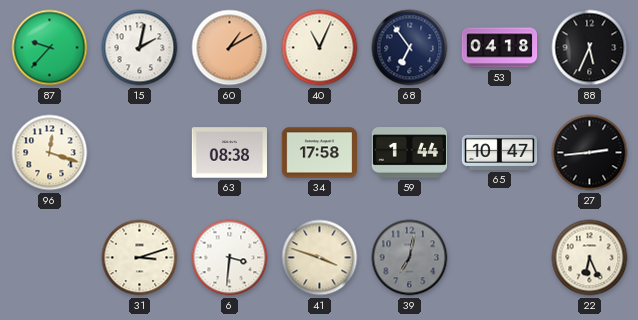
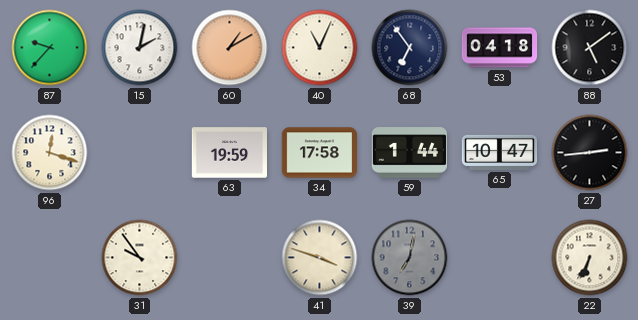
88: 5:34 -> 5:09
63: 08:38 -> 19:59
31: 3:12 -> 9:54
6: 3:31 -> none
22: 6:26 -> 6:34
